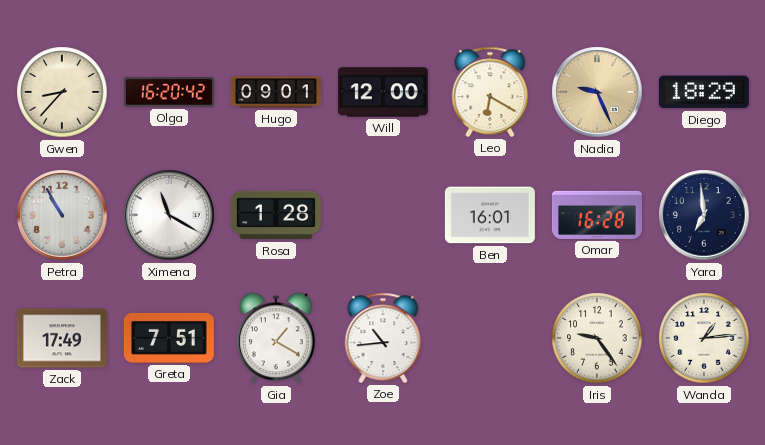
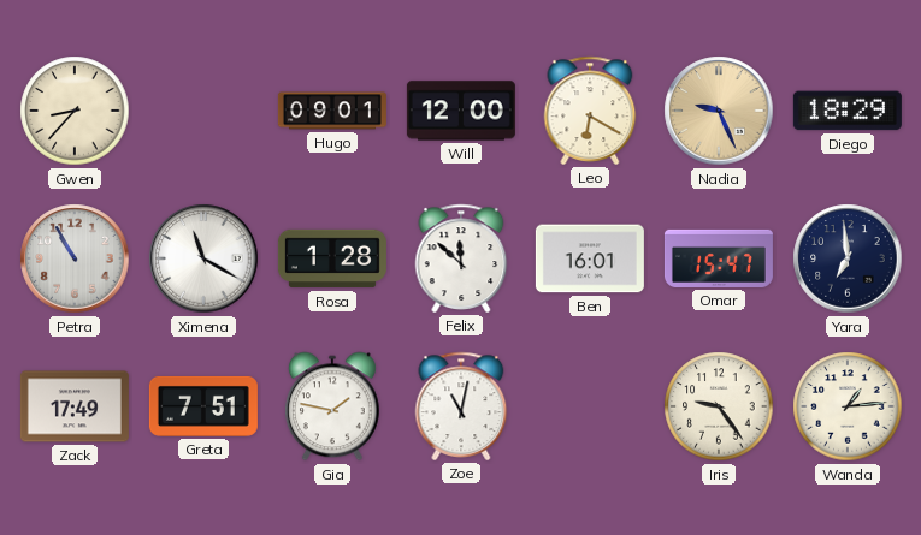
Olga: 16:20 -> none
Felix: none -> 11:52
Omar: 16:28 -> 15:47
Gia: 1:20 -> 1:47
Zoe: 10:44 -> 11:02
